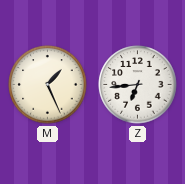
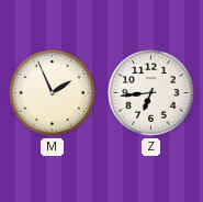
M: 1:26 -> 1:56
